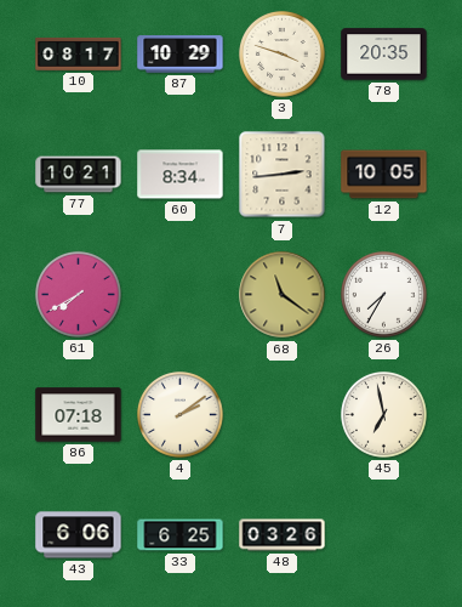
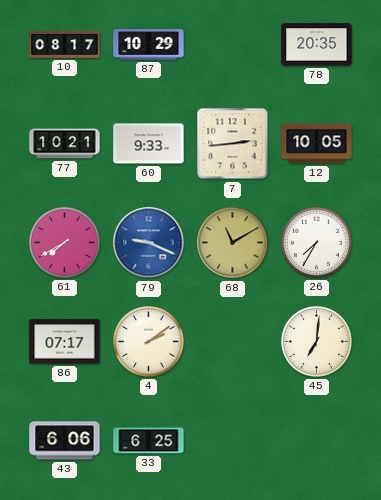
3: 3:48 -> none
60: 8:34 -> 9:33
79: none -> 9:19
68: 11:21 -> 11:10
86: 07:18 -> 07:17
45: 6:58 -> 7:01
48: 03:26 -> none
